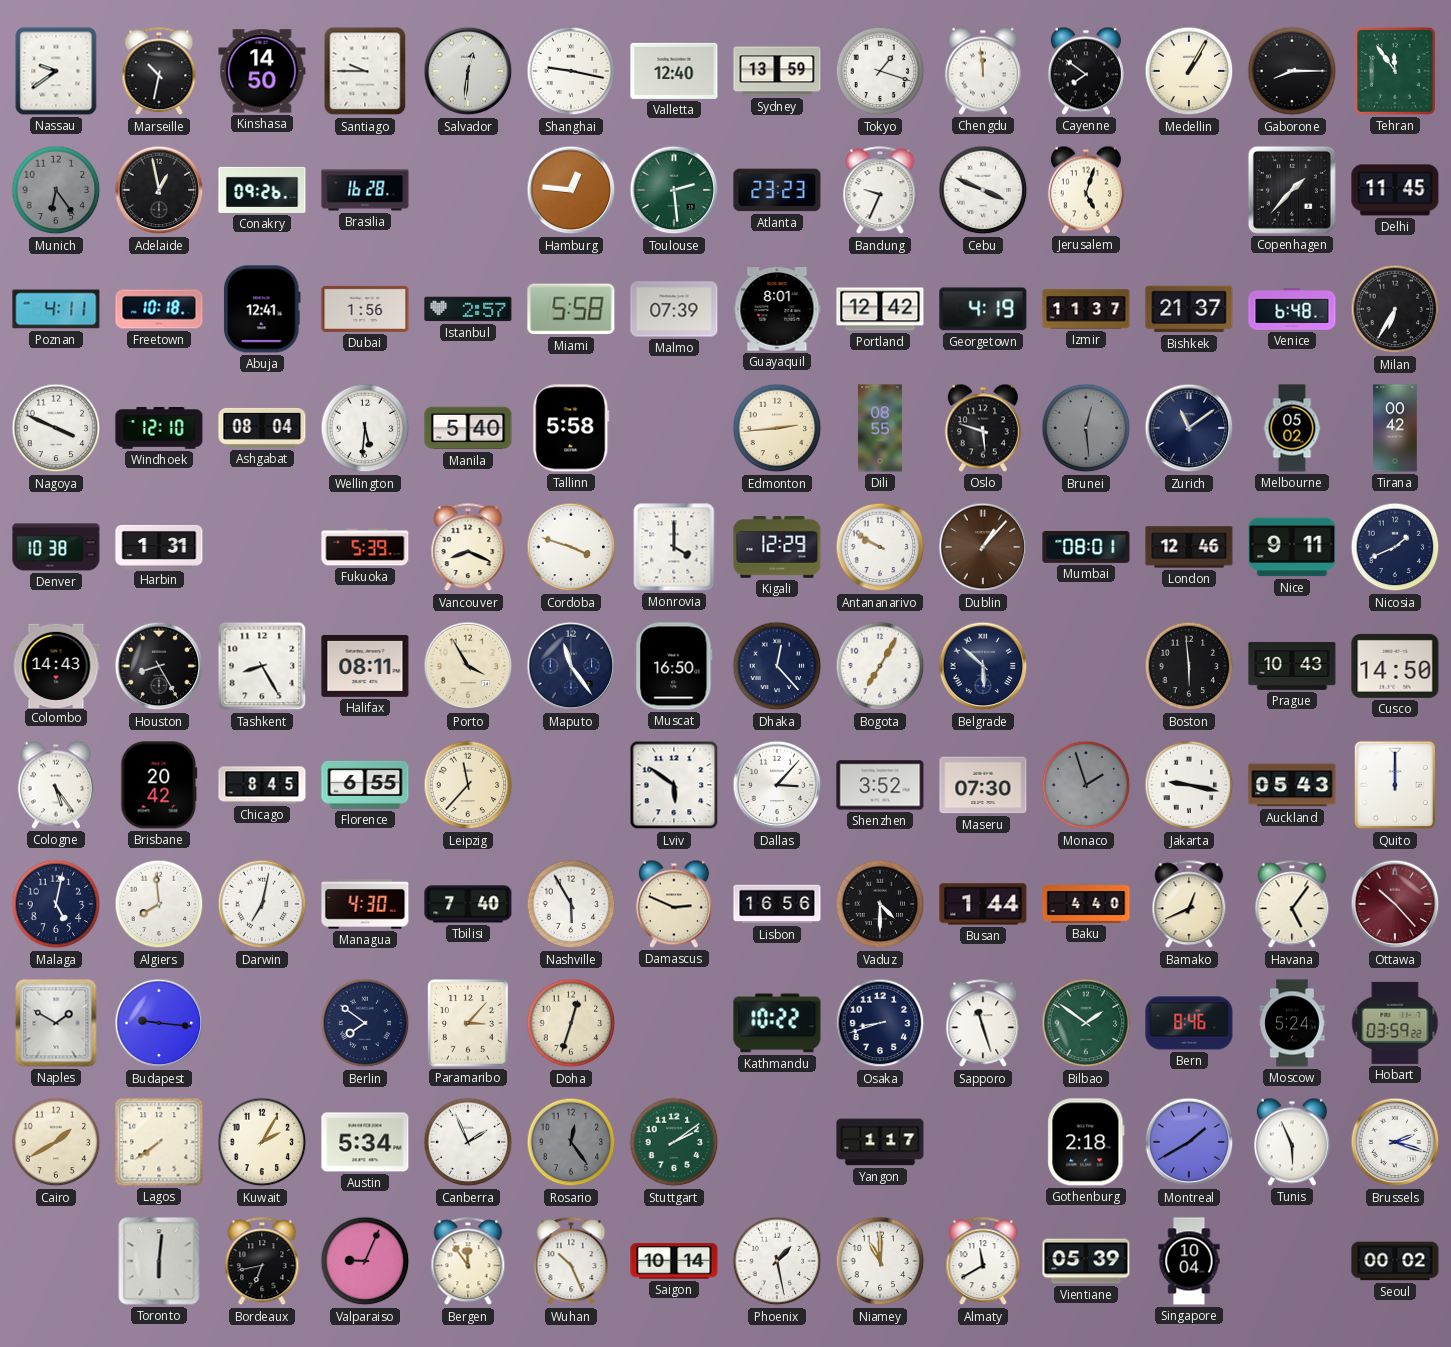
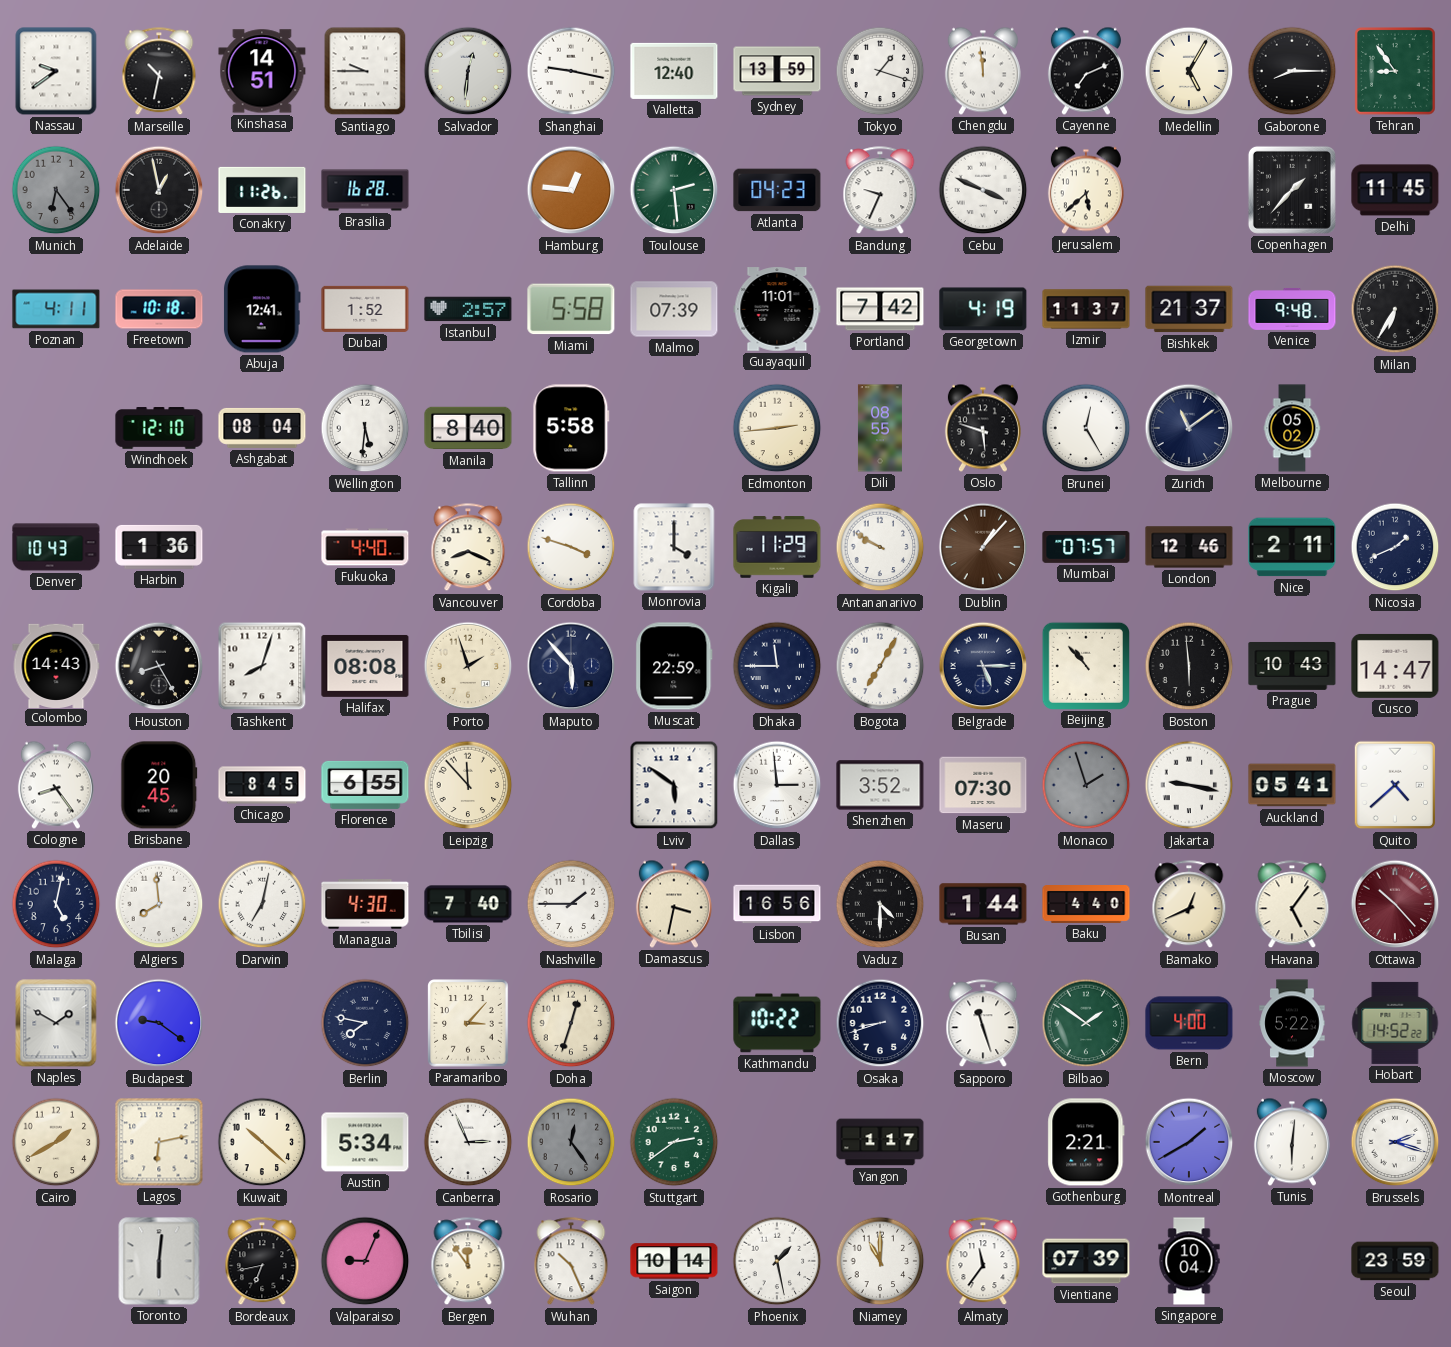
Kinshasa: 14:50 -> 14:51
Cayenne: 7:51 -> 7:11
Medellin: 1:05 -> 5:05
Tehran: 11:54 -> 8:54
Conakry: 09:26 -> 11:26
Atlanta: 23:23 -> 04:23
Jerusalem: 5:03 -> 5:38
Dubai: 1:56 -> 1:52
Guayaquil: 8:01 -> 11:01
Portland: 12:42 -> 7:42
Venice: 6:48 -> 9:48
Nagoya: 3:49 -> none
Manila: 5:40 -> 8:40
Brunei: 12:29 -> 12:25
Brunei dial: grey -> white
Tirana: 00:42 -> none
Denver: 10:38 -> 10:43
Harbin: 1:31 -> 1:36
Fukuoka: 5:39 -> 4:40
Kigali: 12:29 -> 11:29
Mumbai: 08:01 -> 07:57
Nice: 9:11 -> 2:11
Tashkent: 8:25 -> 8:03
Halifax: 08:11 -> 08:08
Porto: 3:55 -> 1:57
Maputo: 11:24 -> 5:53
Muscat: 16:50 -> 22:59
Dhaka: 12:23 -> 11:45
Belgrade: 5:52 -> 5:15
Beijing: none -> 10:53
Cusco: 14:50 -> 14:47
Cologne: 5:24 -> 8:24
Brisbane: 20:42 -> 20:45
Leipzig: 11:37 -> 11:53
Dallas: 3:07 -> 2:59
Auckland: 05:43 -> 05:41
Quito: 12:00 -> 4:38
Nashville: 5:55 -> 1:45
Damascus: 2:49 -> 3:32
Budapest: 9:16 -> 9:21
Berlin: 7:51 -> 7:47
Bern: 8:46 -> 4:00
Moscow: 5:24 -> 5:22
Hobart: 03:59 -> 14:52
Lagos: 7:39 -> 6:13
Kuwait: 2:05 -> 10:22
Canberra: 1:56 -> 2:56
Stuttgart: 2:09 -> 2:39
Gothenburg: 2:18 -> 2:21
Tunis: 5:56 -> 6:01
Almaty: 11:40 -> 11:36
Vientiane: 05:39 -> 07:39
Seoul: 00:02 -> 23:59
